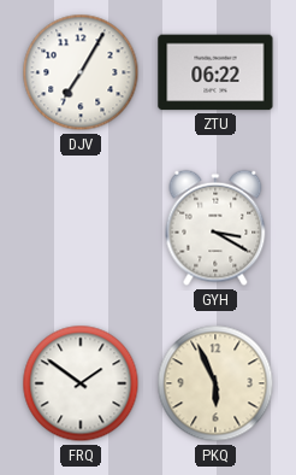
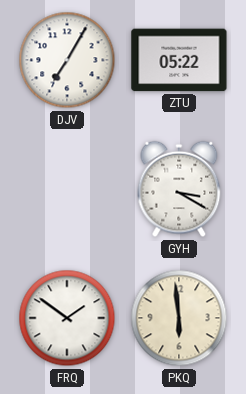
ZTU: 06:22 -> 05:22
PKQ: 5:56 -> 5:59
